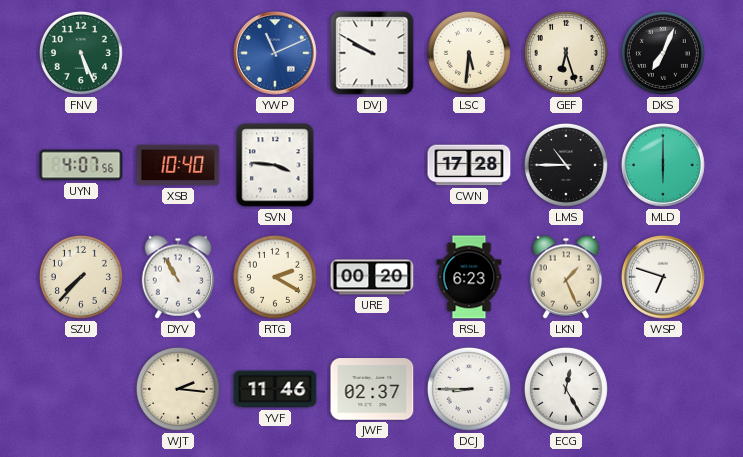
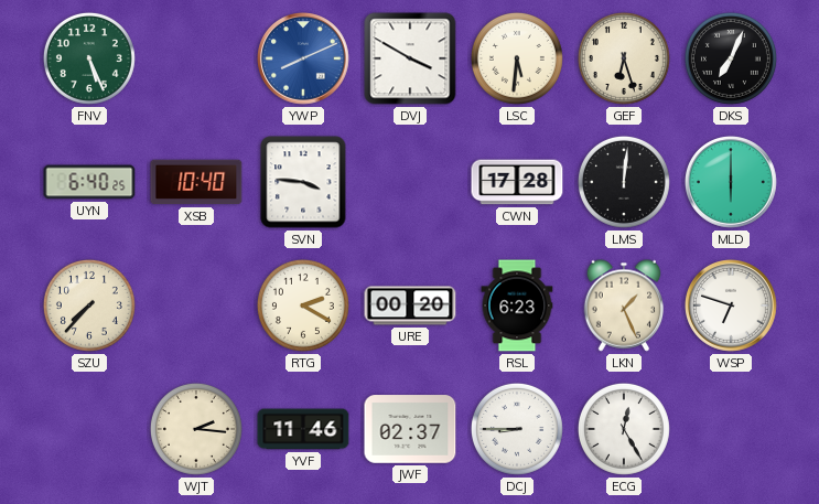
YWP: 11:11 -> 8:11
DVJ: 9:50 -> 3:50
UYN: 4:07 -> 6:40
LMS: 10:45 -> 12:01
DYV: 10:55 -> none
